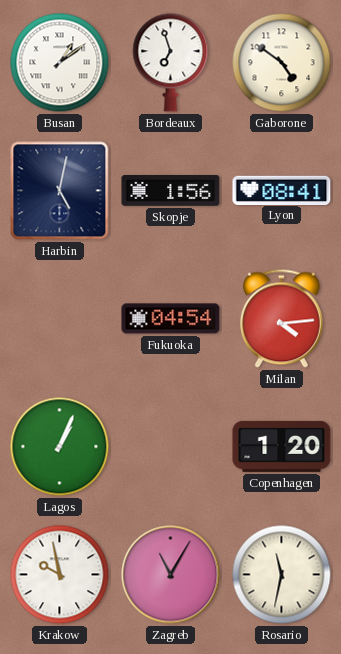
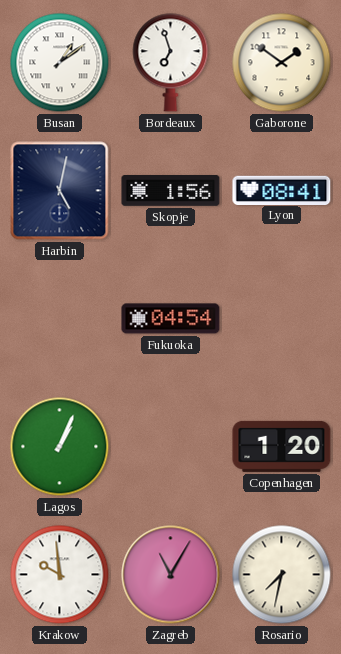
Gaborone: 4:51 -> 1:51
Milan: 4:14 -> none
Krakow: 9:58 -> 9:59
Rosario: 11:32 -> 7:32
